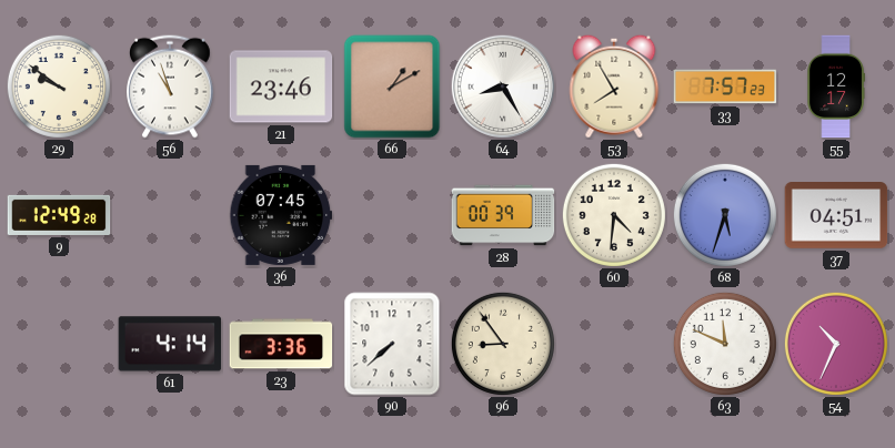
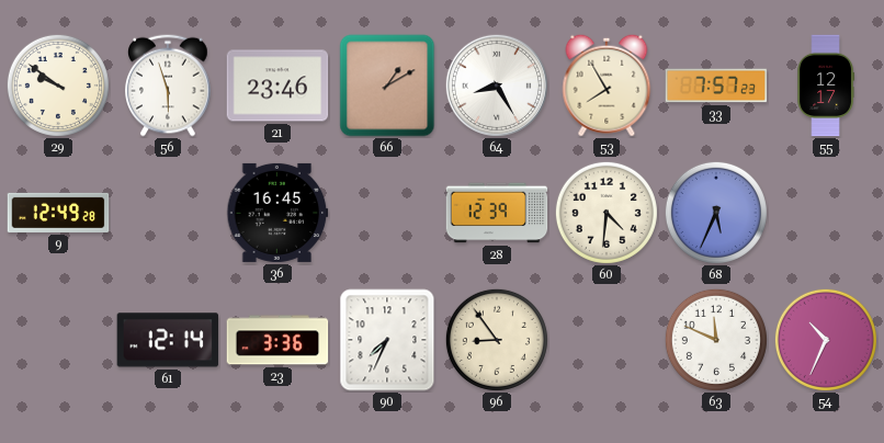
56: 10:57 -> 5:57
36: 07:45 -> 16:45
28: 00:39 -> 12:39
68: 5:33 -> 5:34
37: 04:51 -> none
61: 4:14 -> 12:14
90: 7:38 -> 7:34
